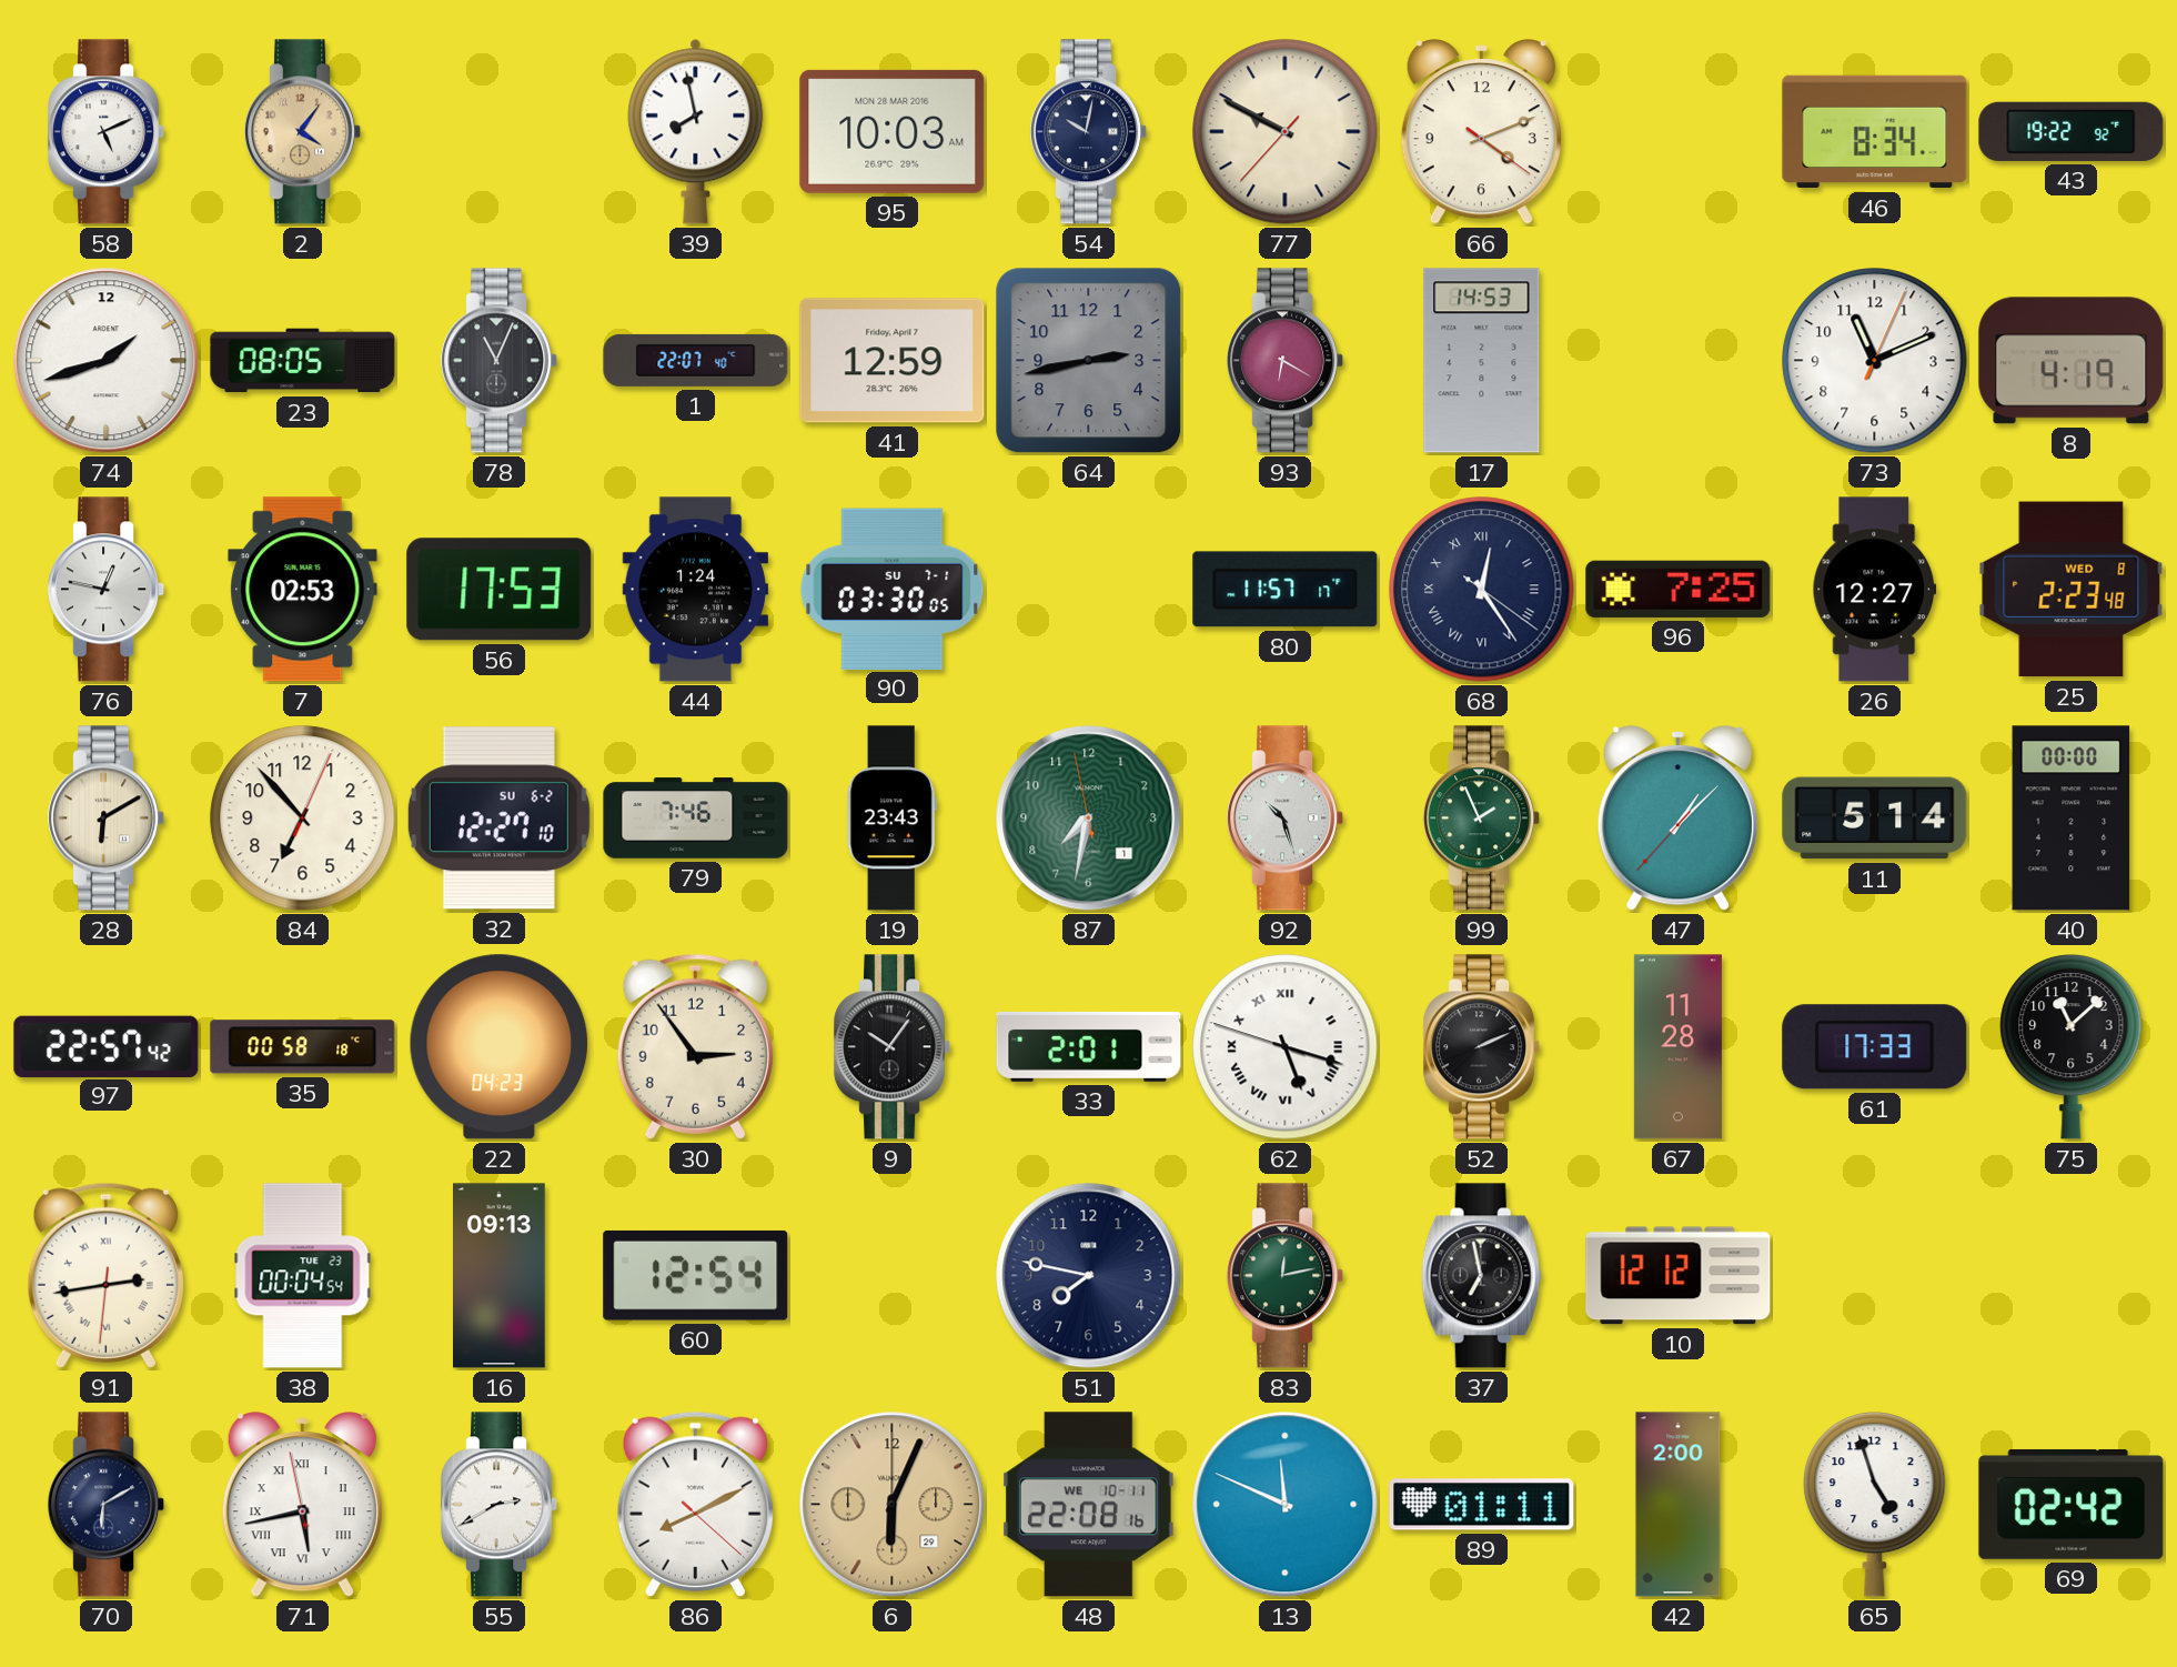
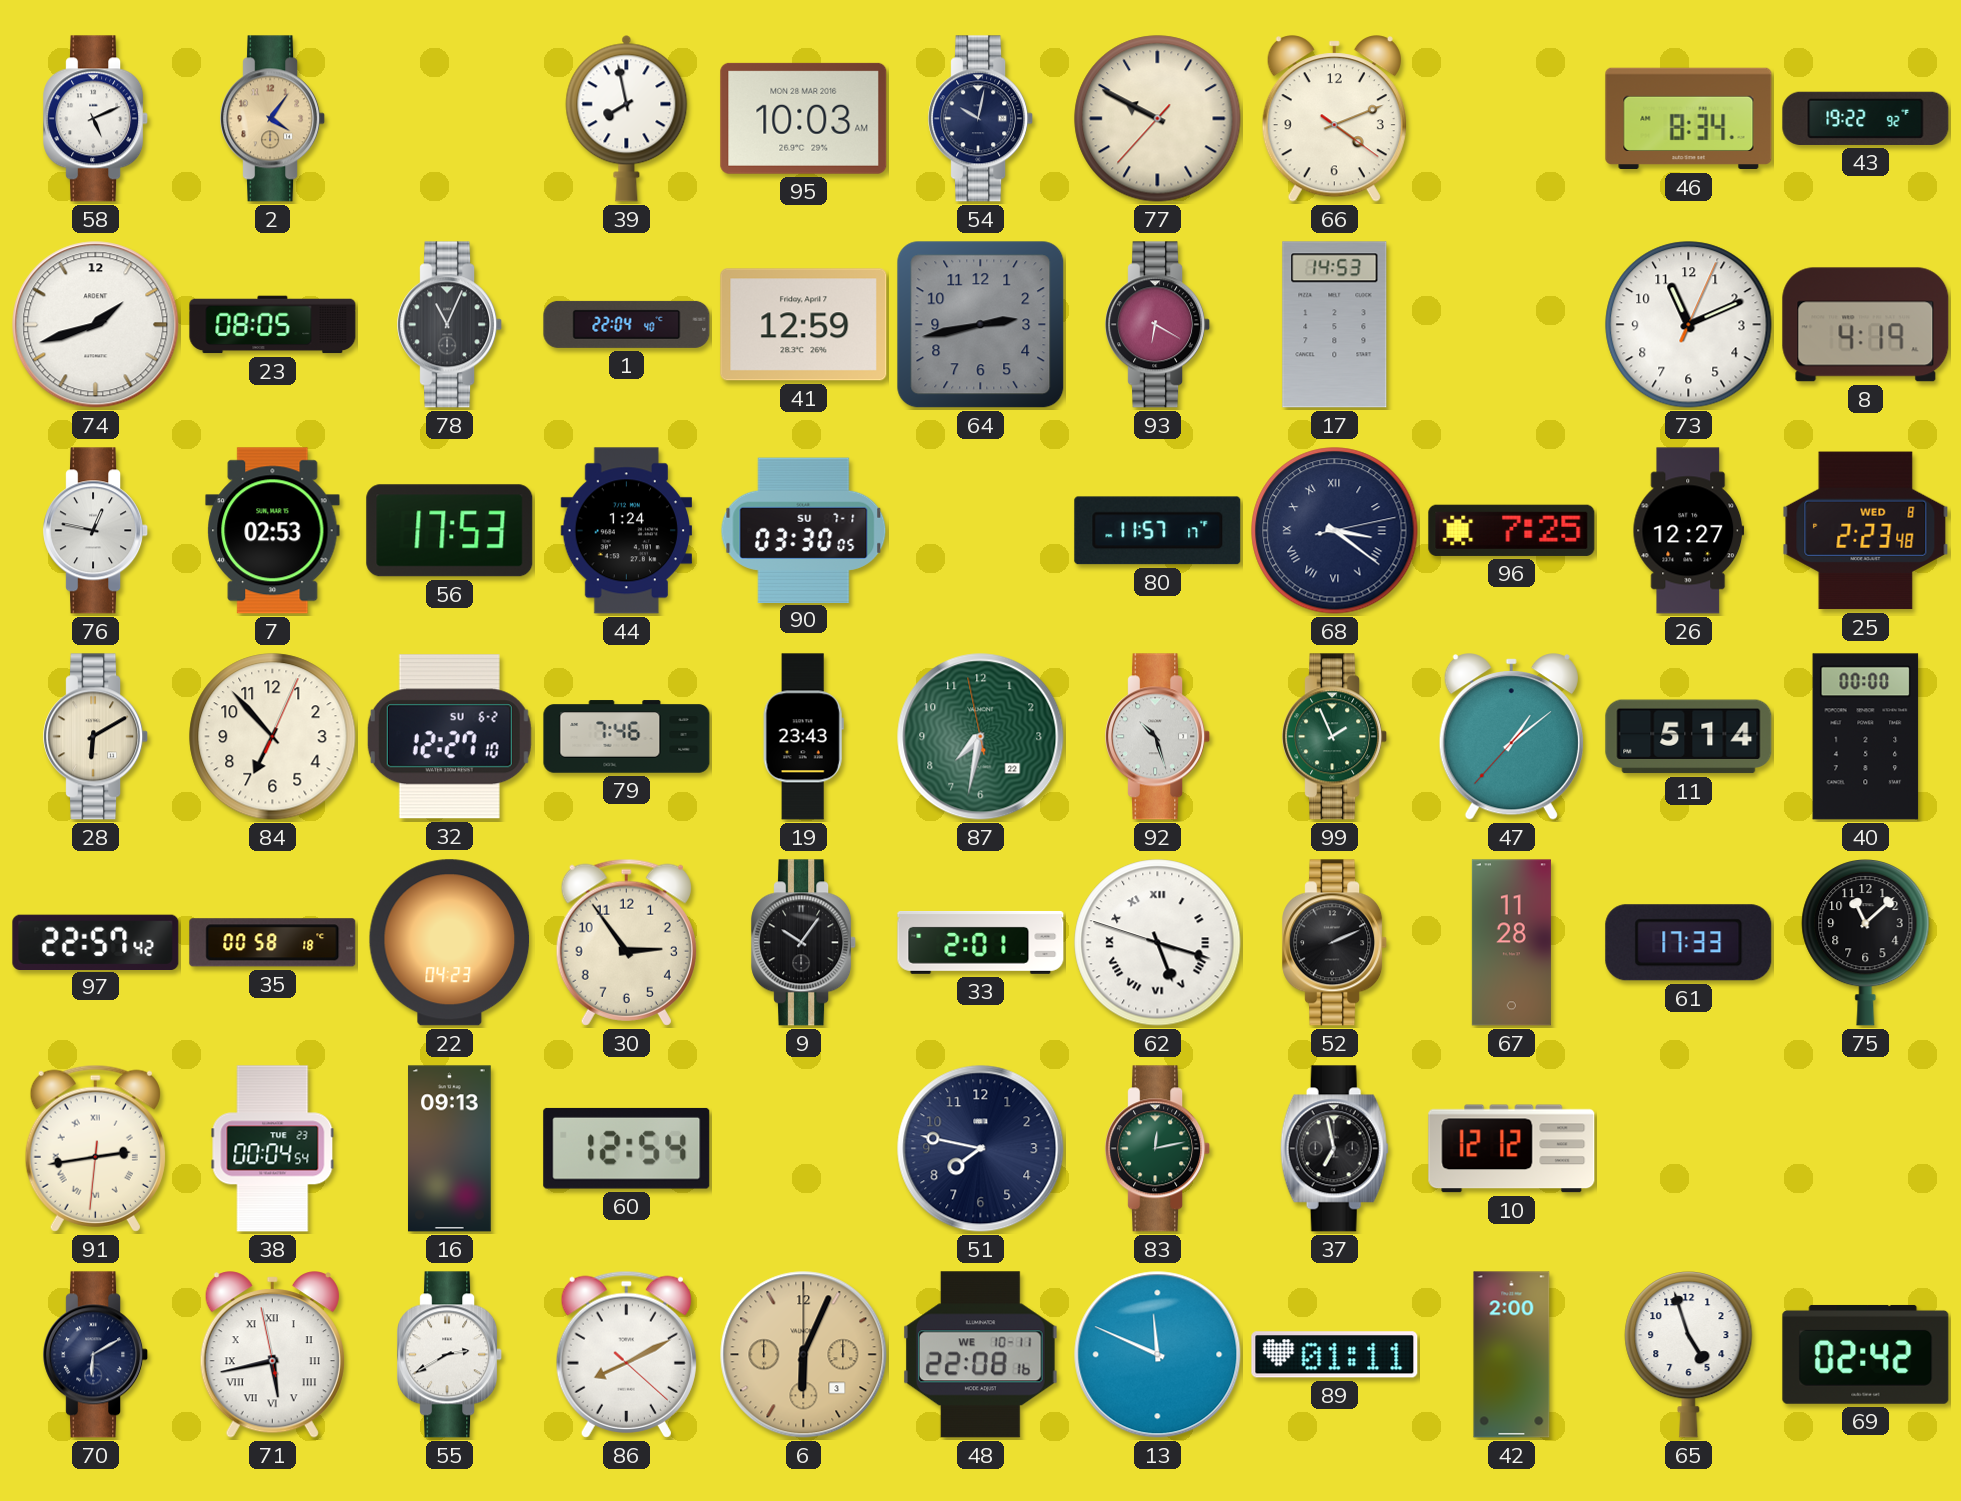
1: 22:07 -> 22:04
68: 12:24 -> 3:21
87 date: 1 -> 22
47: 1:07 -> 1:08
6 date: 29 -> 3
